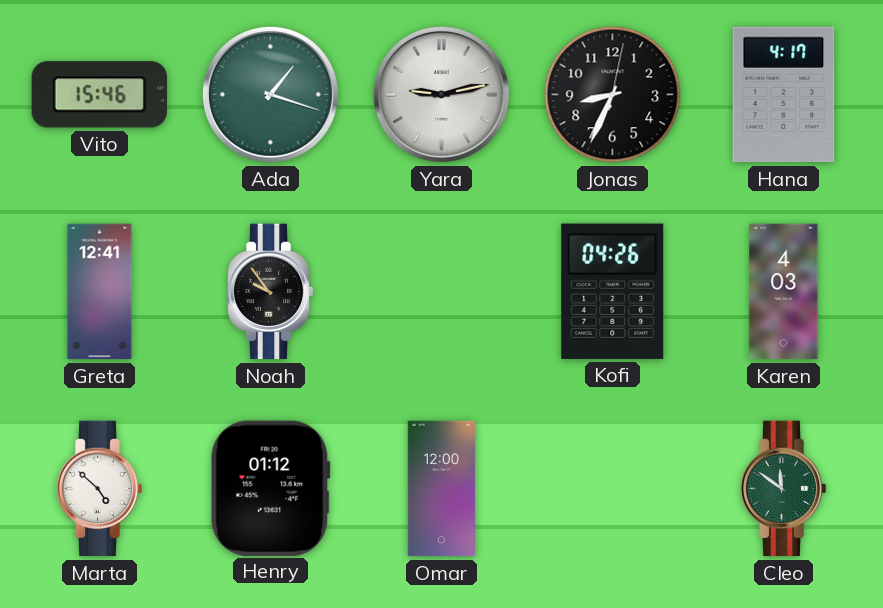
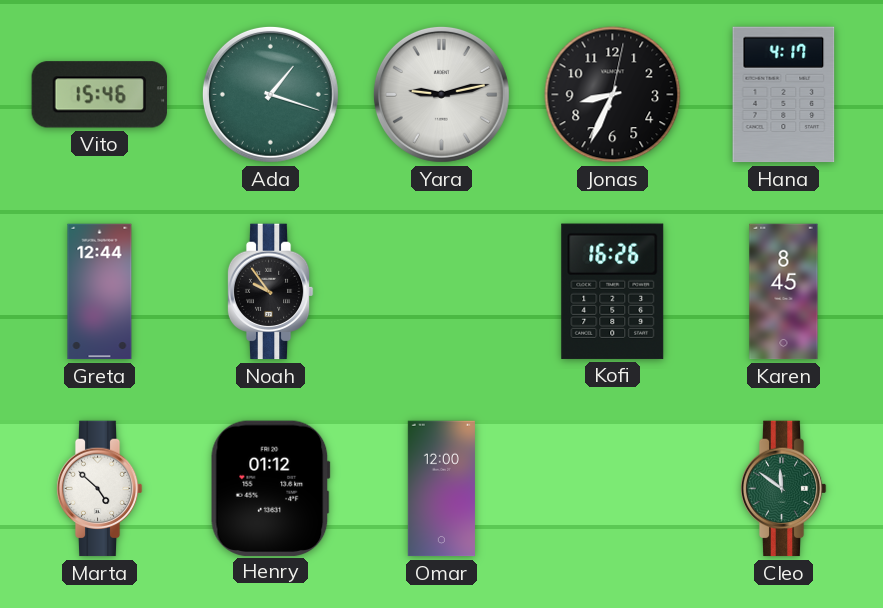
Greta: 12:41 -> 12:44
Kofi: 04:26 -> 16:26
Karen: 4:03 -> 8:45
